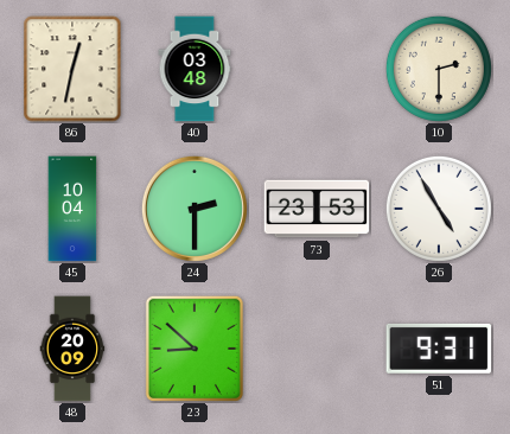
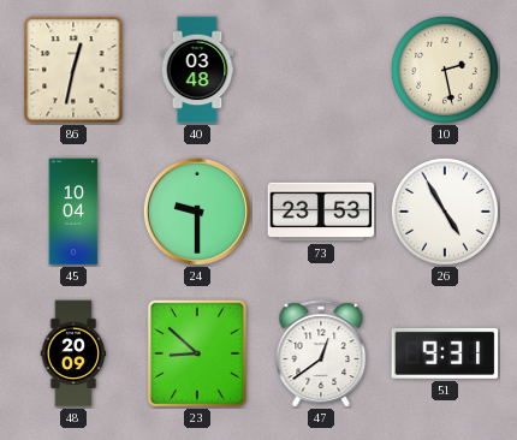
10: 2:30 -> 2:28
24: 2:30 -> 9:30
47: none -> 12:39
